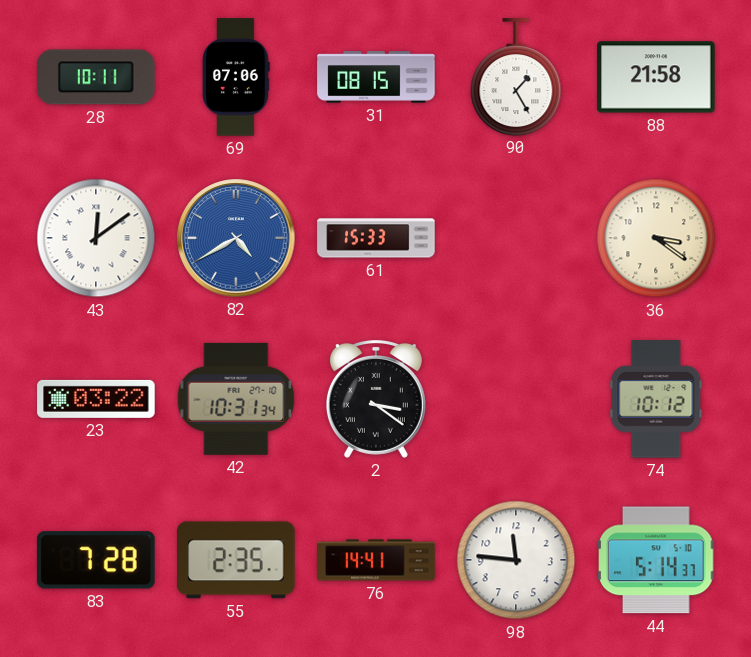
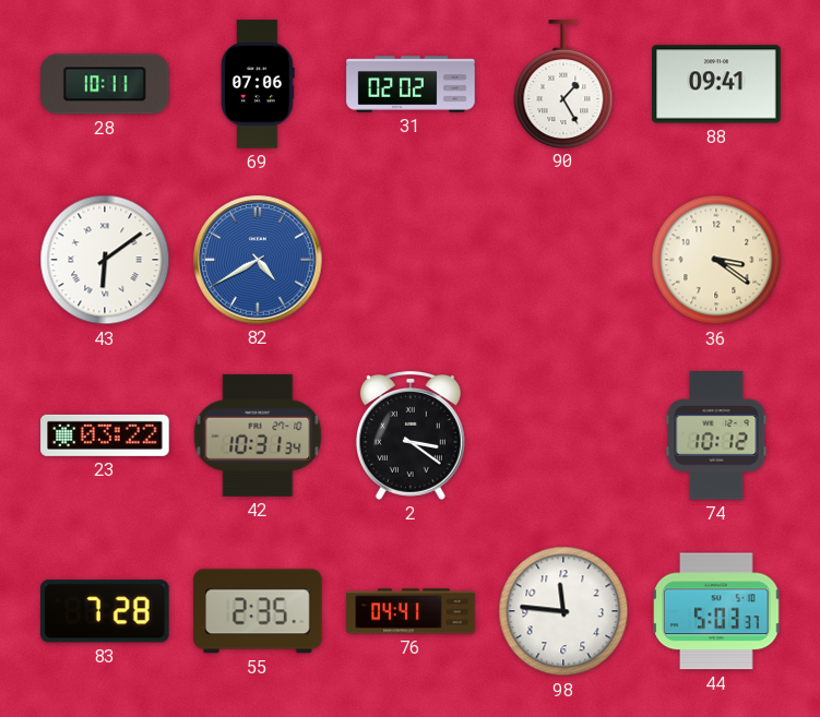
31: 08:15 -> 02:02
88: 21:58 -> 09:41
43: 12:09 -> 6:09
61: 15:33 -> none
76: 14:41 -> 04:41
44: 5:14 -> 5:03
